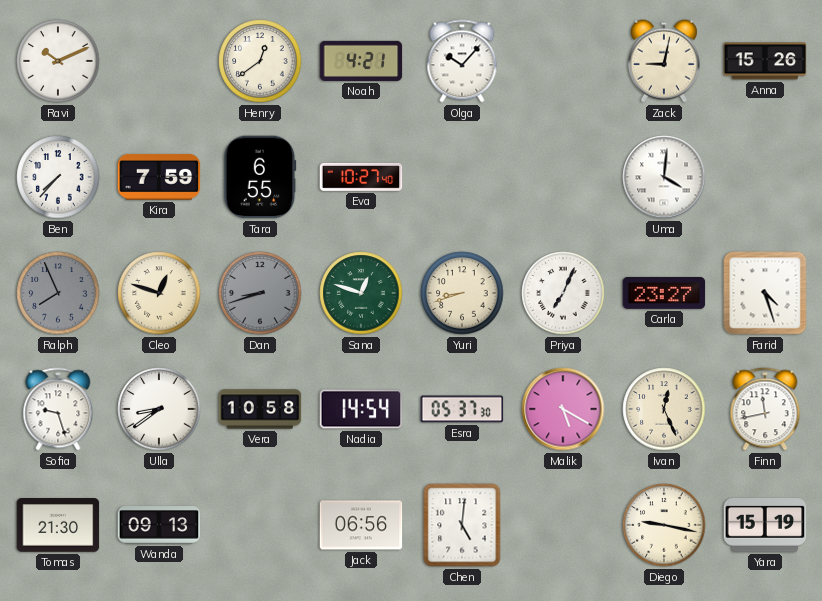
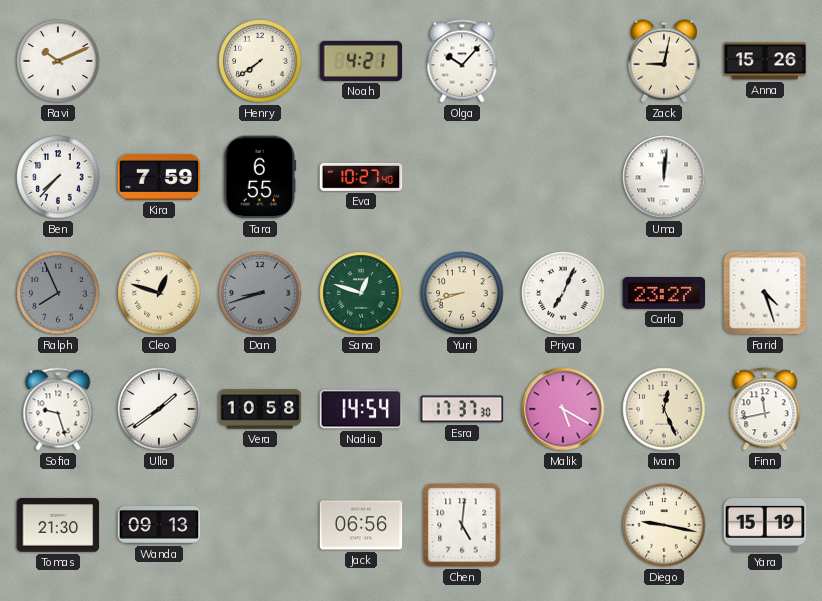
Henry: 12:39 -> 7:39
Uma: 4:01 -> 12:01
Ulla: 8:39 -> 1:39
Esra: 05:37 -> 17:37
